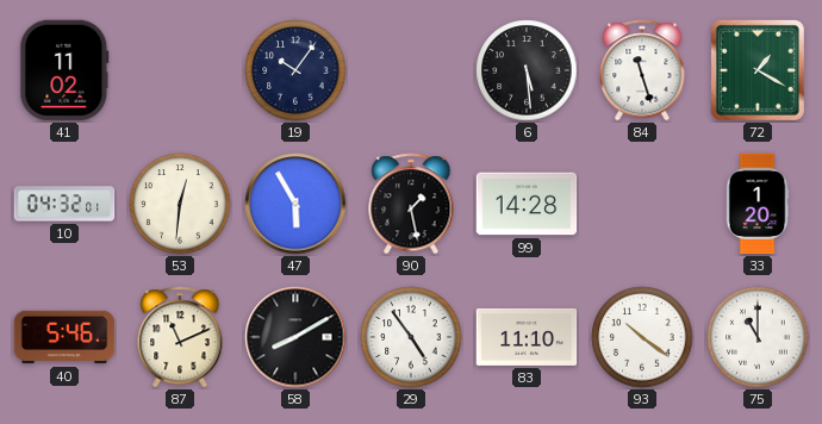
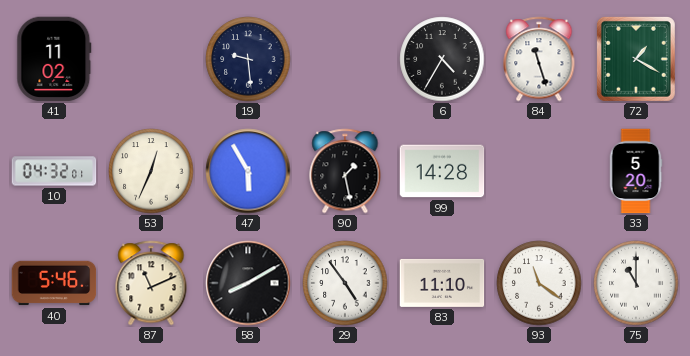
19: 10:06 -> 9:29
6: 5:29 -> 4:35
53: 12:31 -> 12:34
33: 1:20 -> 5:20
93: 10:21 -> 11:21
